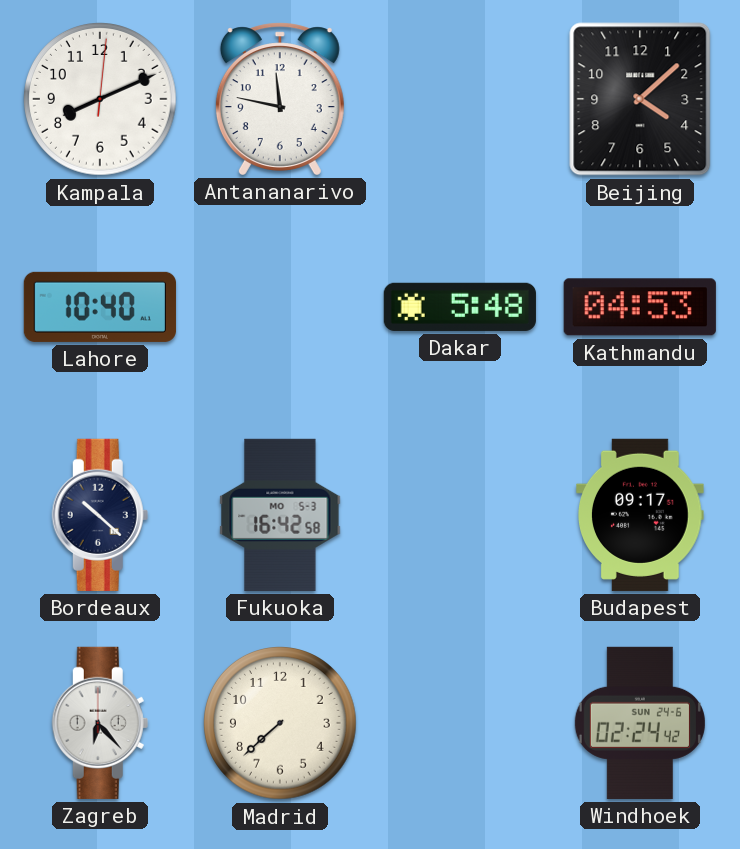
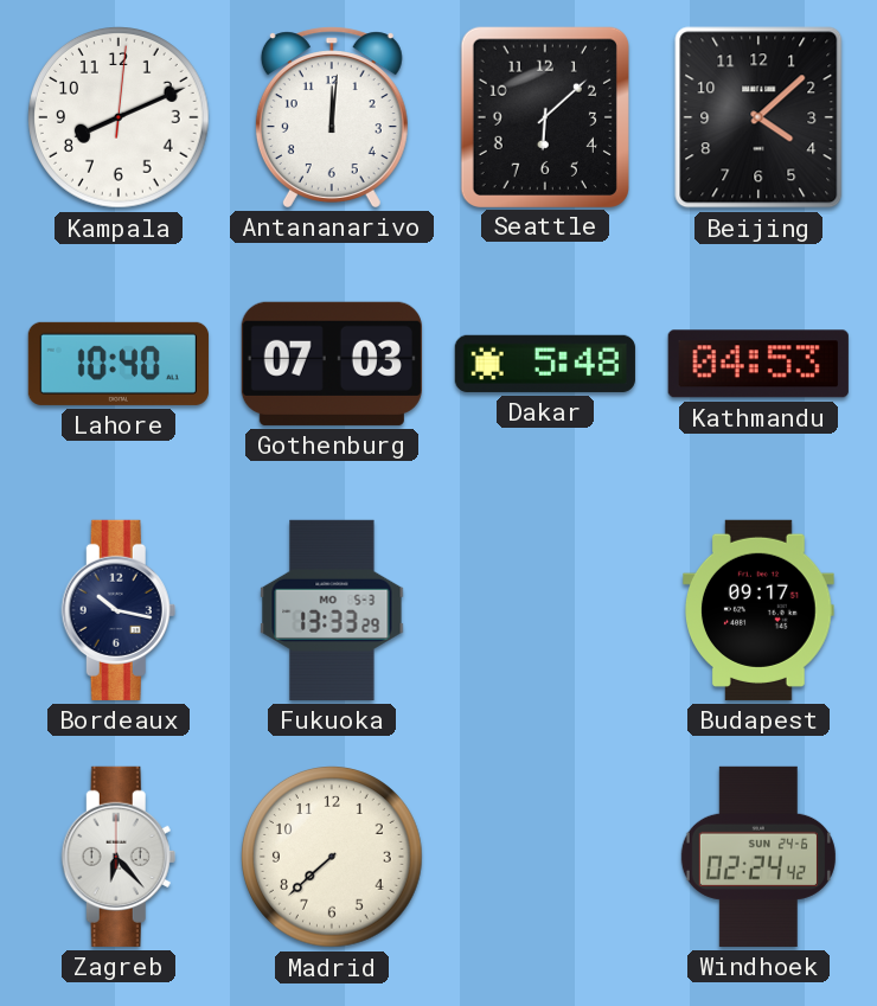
Antananarivo: 11:47 -> 12:01
Seattle: none -> 6:08
Gothenburg: none -> 07:03
Bordeaux: 10:22 -> 10:17
Fukuoka: 16:42 -> 13:33
